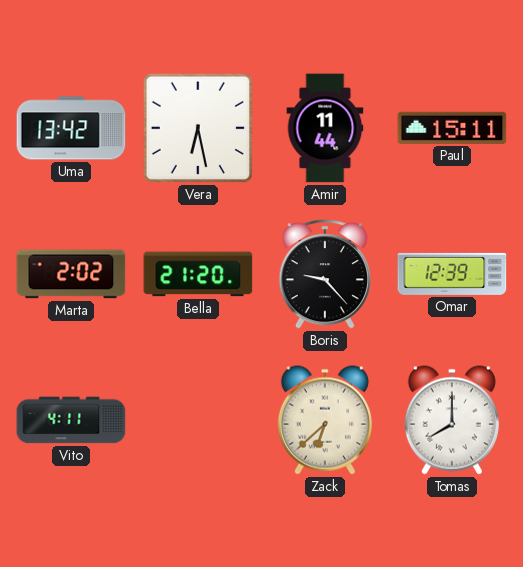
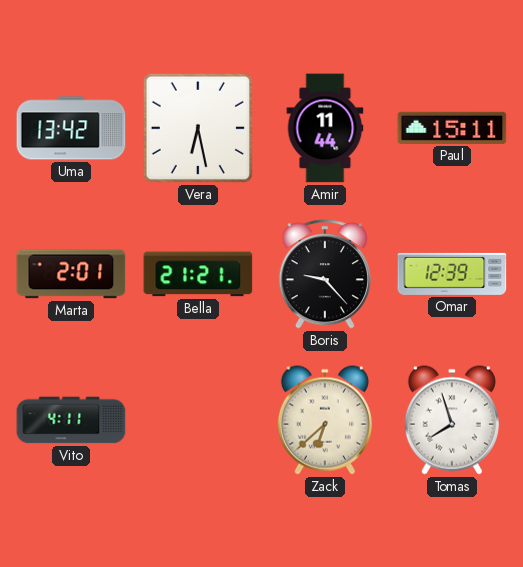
Marta: 2:02 -> 2:01
Bella: 21:20 -> 21:21
Tomas: 8:00 -> 7:57
